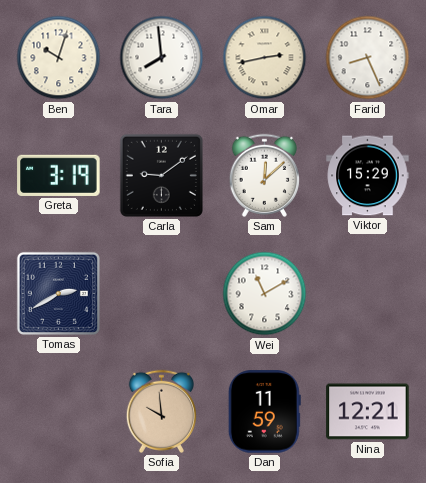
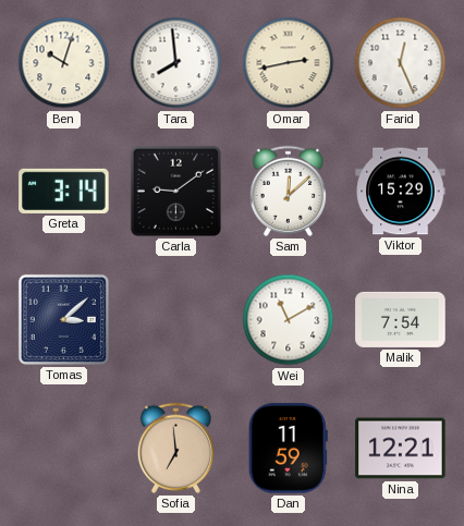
Farid: 8:26 -> 12:26
Greta: 3:19 -> 3:14
Tomas: 2:40 -> 3:08
Malik: none -> 7:54
Sofia: 9:59 -> 6:59
